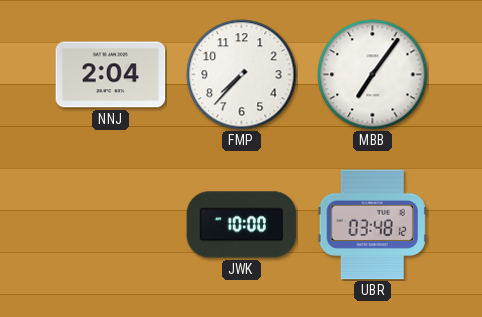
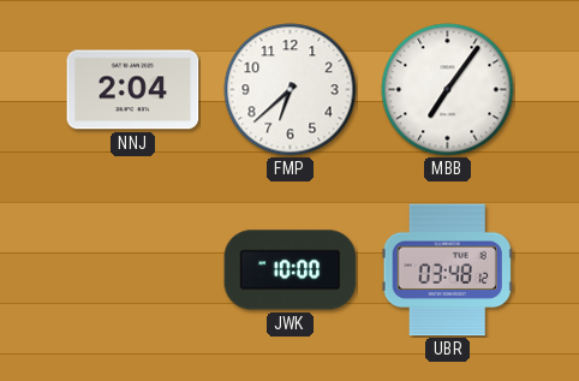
FMP: 7:37 -> 6:38
